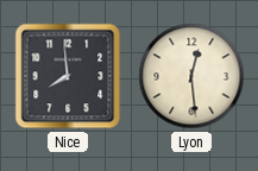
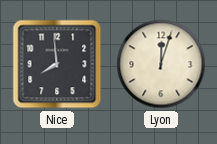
Lyon: 12:29 -> 12:03
